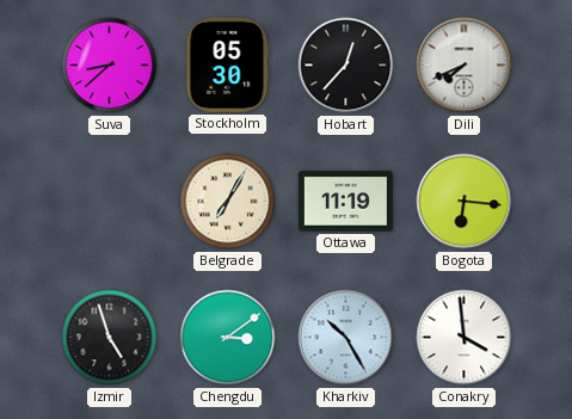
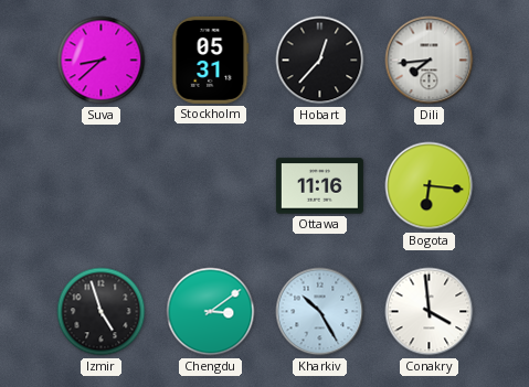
Stockholm: 05:30 -> 05:31
Dili: 7:41 -> 7:44
Belgrade: 7:05 -> none
Ottawa: 11:19 -> 11:16
